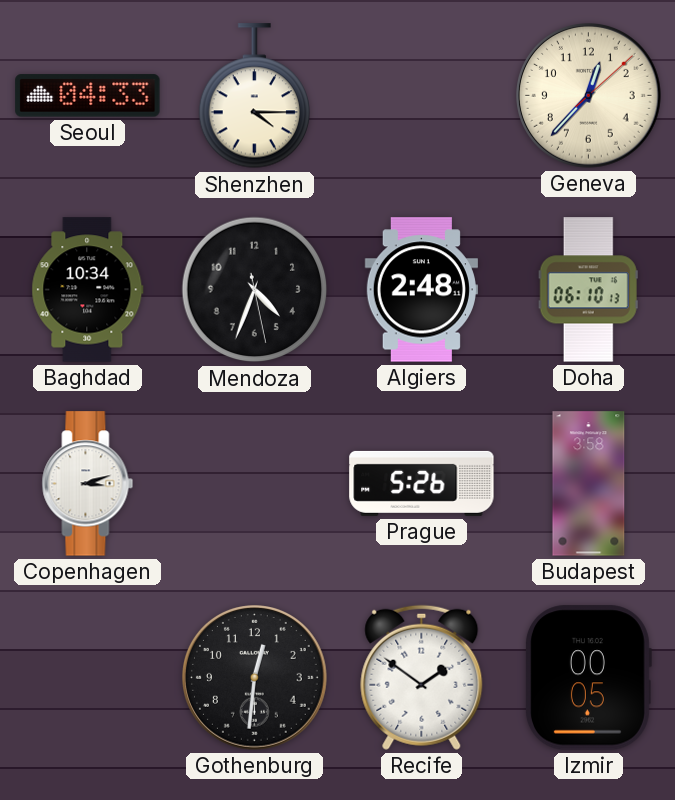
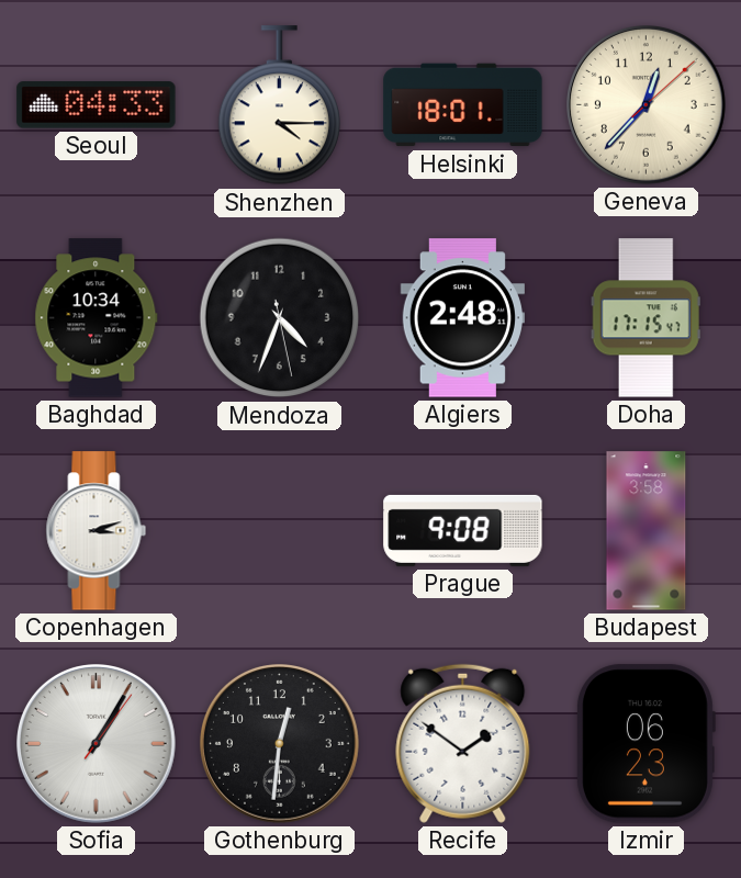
Helsinki: none -> 18:01
Doha: 06:10 -> 17:15
Prague: 5:26 -> 9:08
Sofia: none -> 1:05
Izmir: 00:05 -> 06:23
